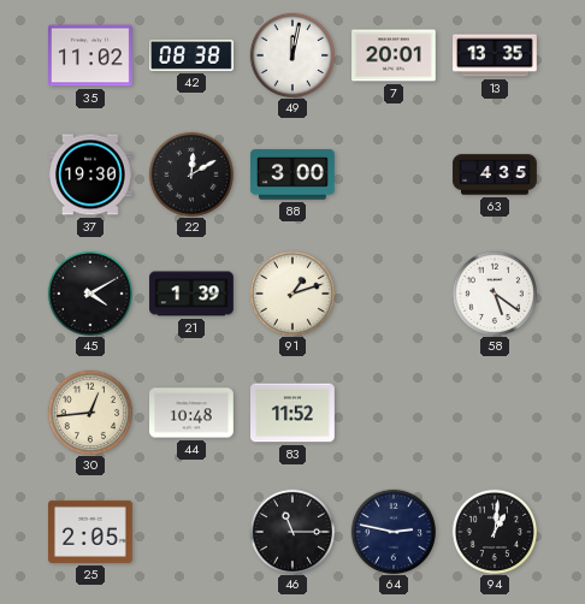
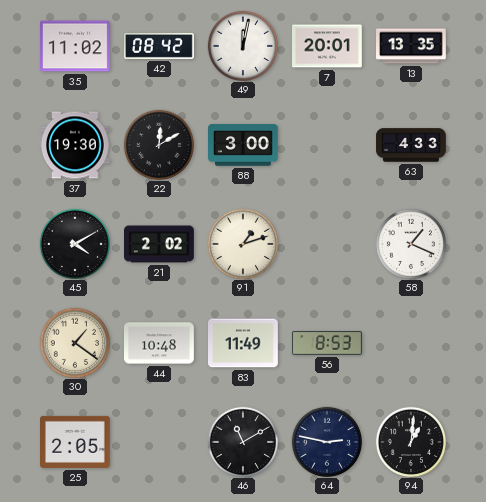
42: 08:38 -> 08:42
63: 4:35 -> 4:33
21: 1:39 -> 2:02
58: 5:21 -> 1:19
30: 12:44 -> 1:21
83: 11:52 -> 11:49
56: none -> 8:53
46: 11:15 -> 11:10
